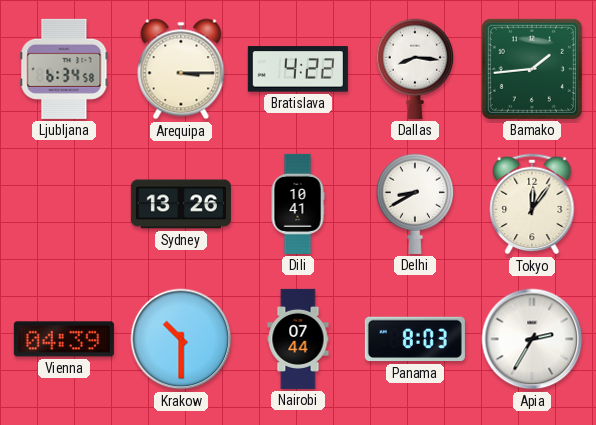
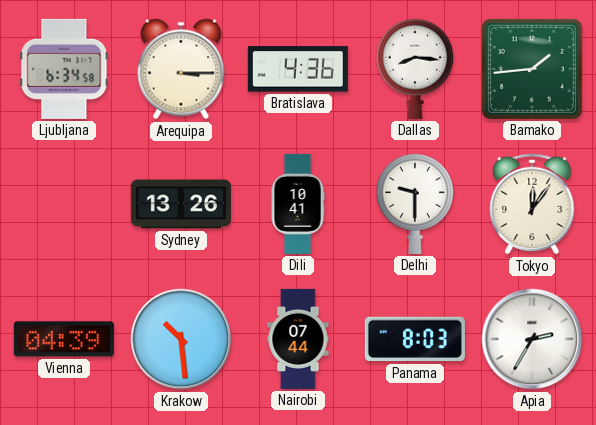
Bratislava: 4:22 -> 4:36
Delhi: 8:40 -> 9:30
Krakow: 10:30 -> 10:29
